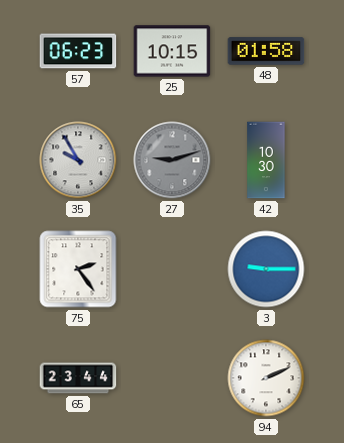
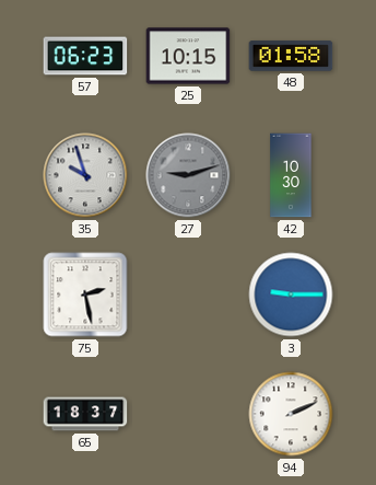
35: 9:55 -> 9:57
75: 2:24 -> 2:28
65: 23:44 -> 18:37
